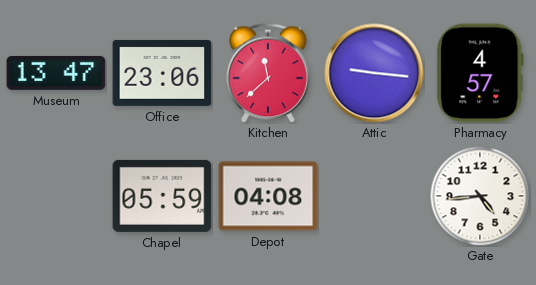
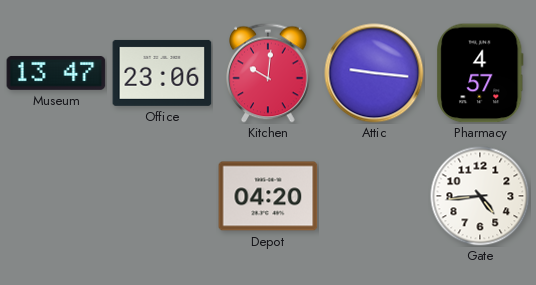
Kitchen: 11:38 -> 10:01
Chapel: 05:59 -> none
Depot: 04:08 -> 04:20
